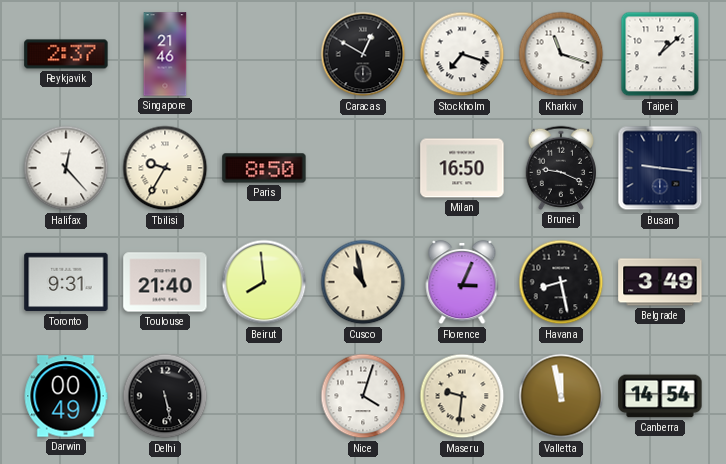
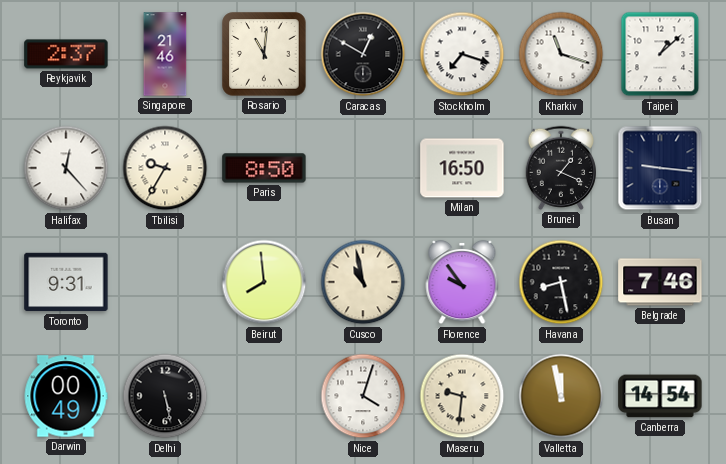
Rosario: none -> 11:01
Brunei: 9:19 -> 1:19
Toulouse: 21:40 -> none
Florence: 3:04 -> 9:54
Belgrade: 3:49 -> 7:46
